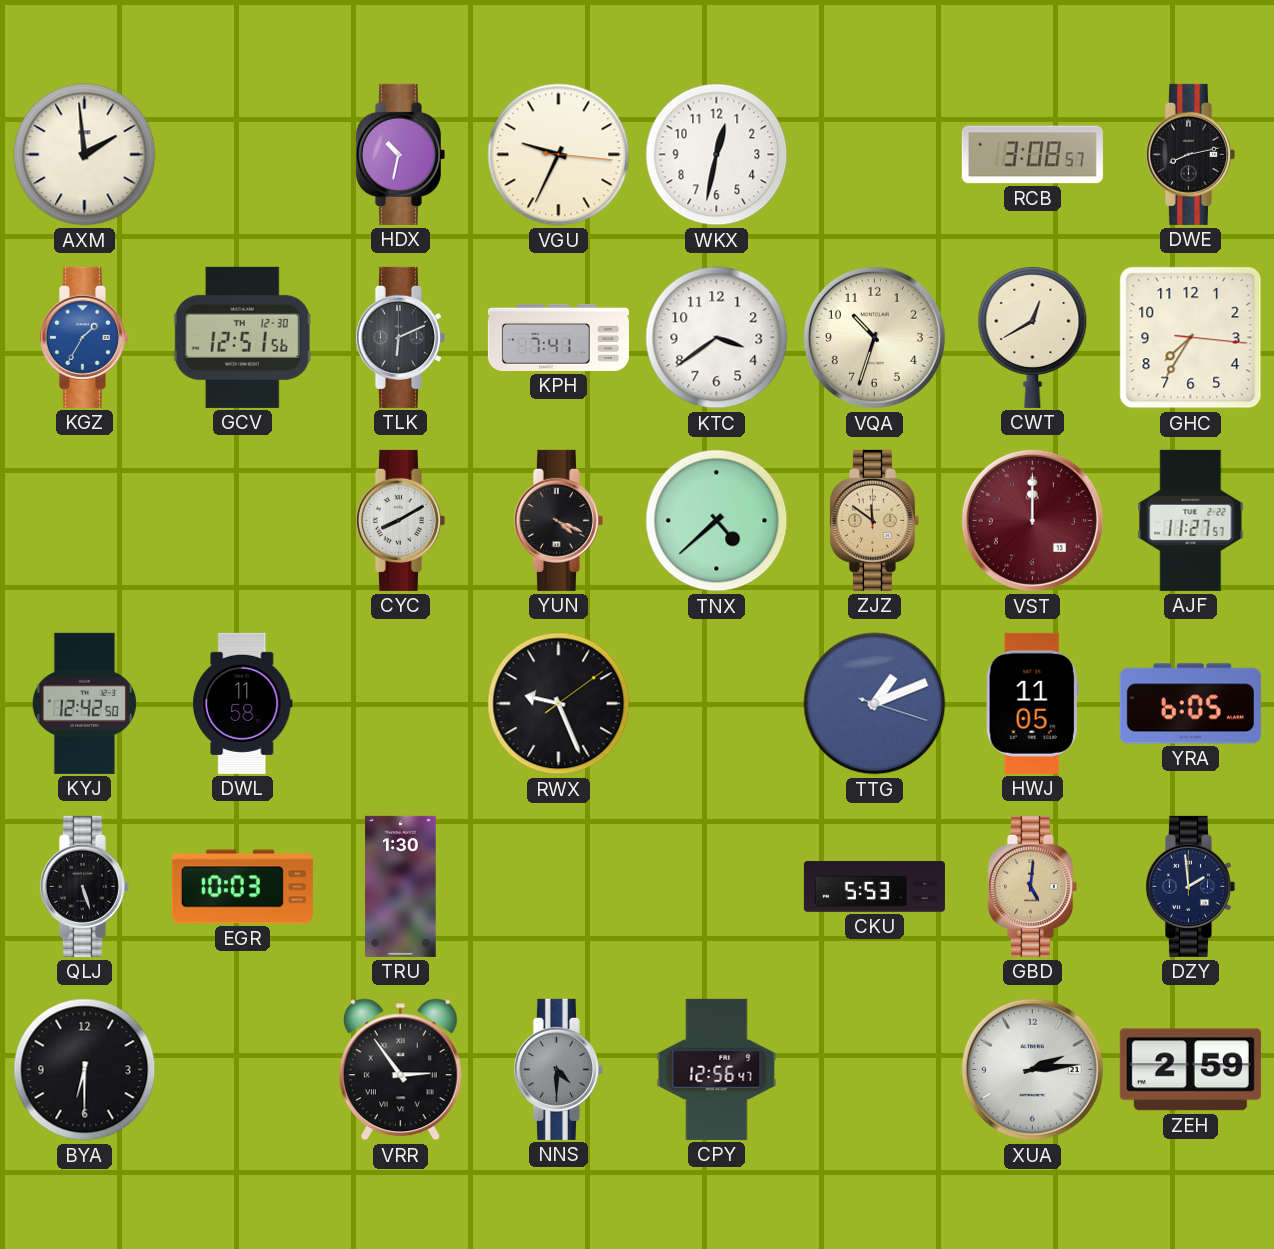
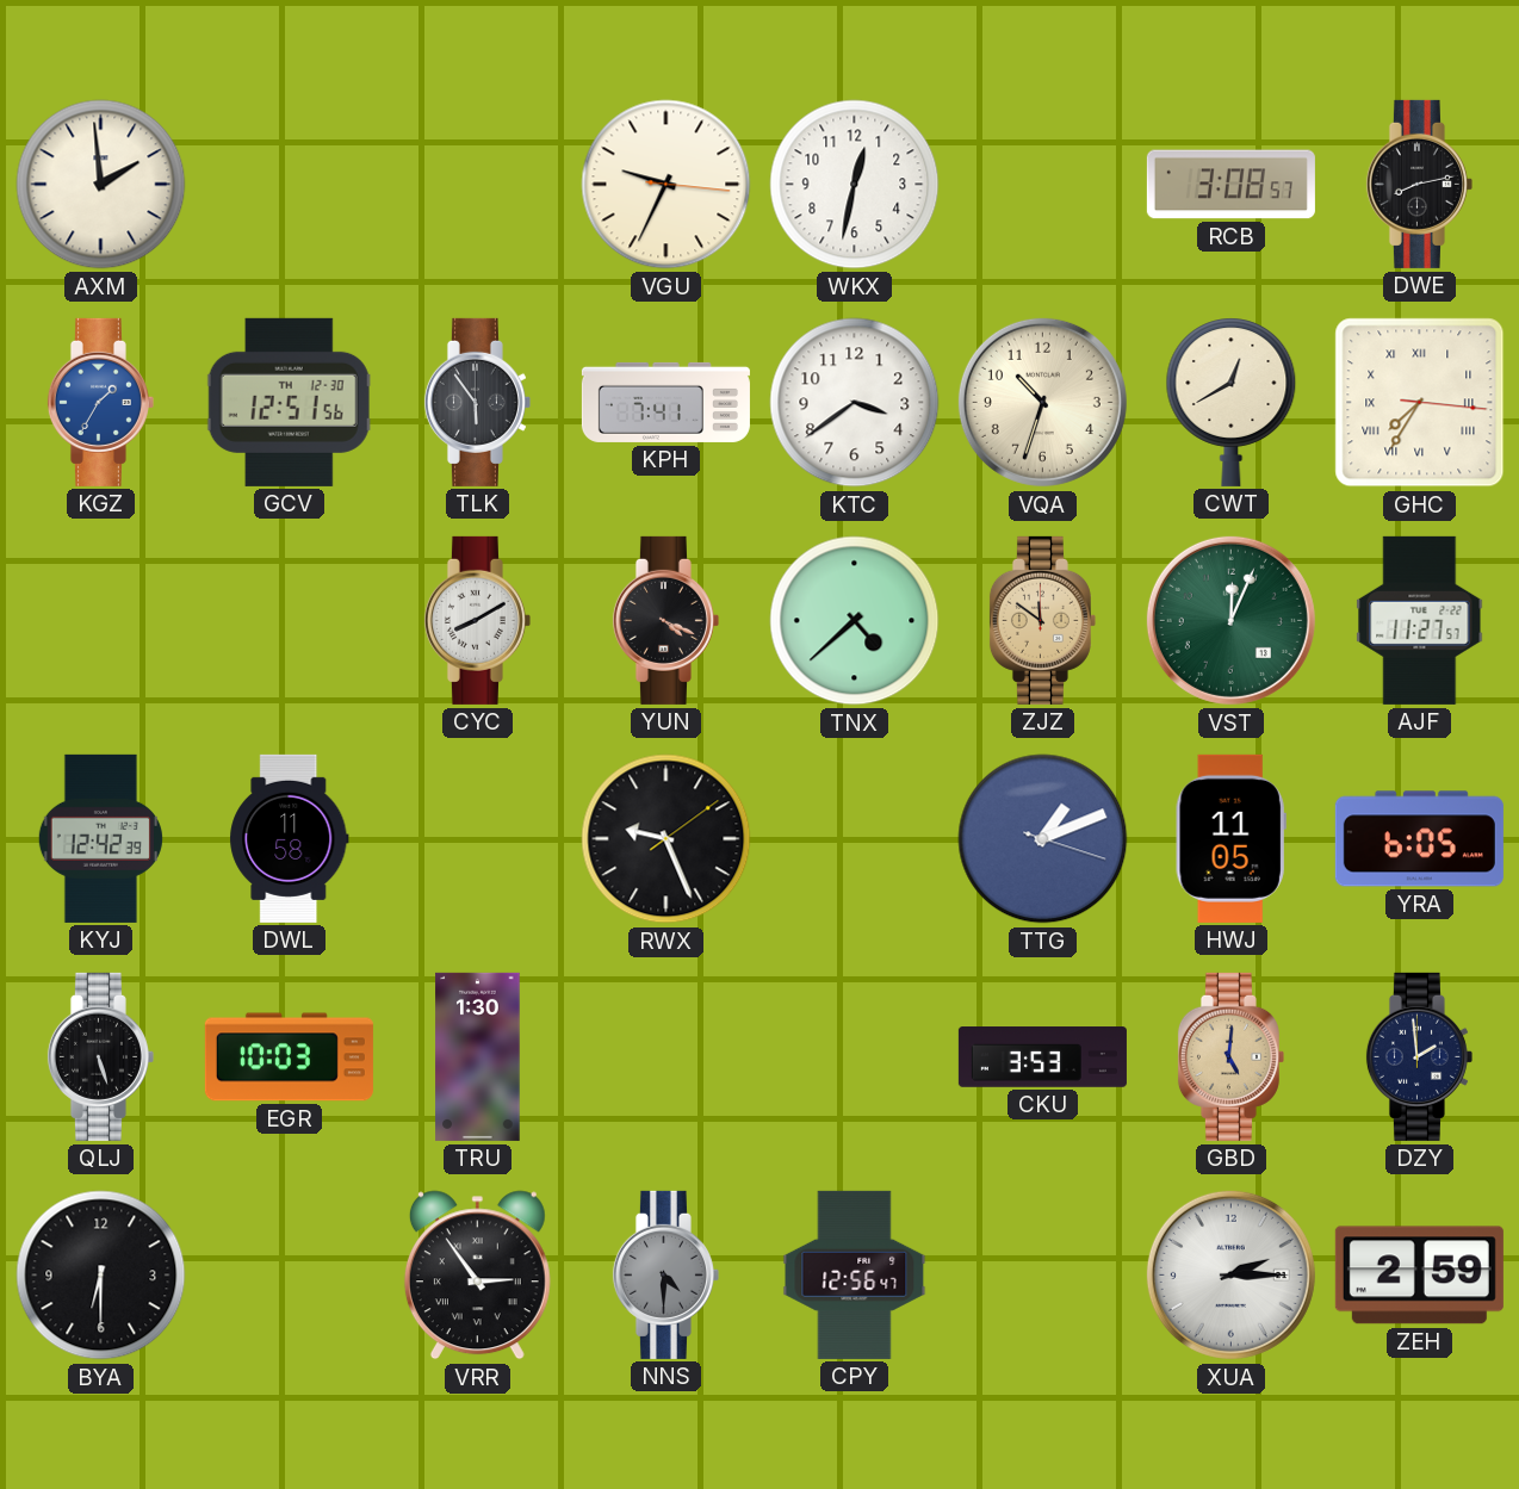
HDX: 10:32 -> none
TLK: 6:11 -> 5:54
GHC numerals: Arabic -> Roman
VST: 12:00 -> 12:04
VST dial: burgundy -> green
KYJ: 12:42:50 -> 12:42:39
CKU: 5:53 -> 3:53
XUA: 2:14 -> 2:15
